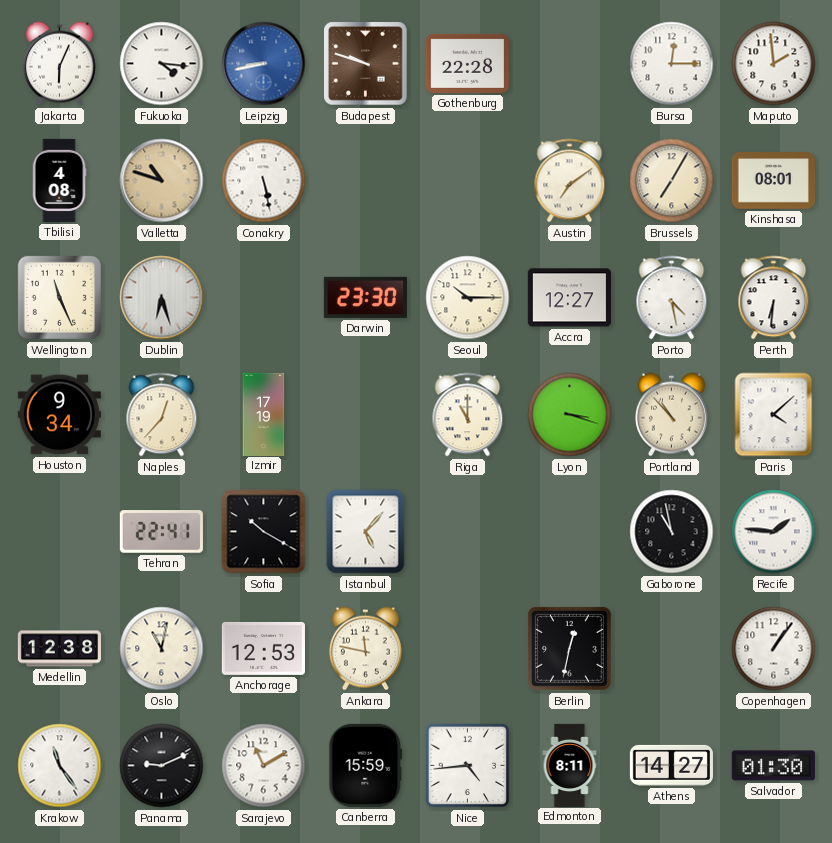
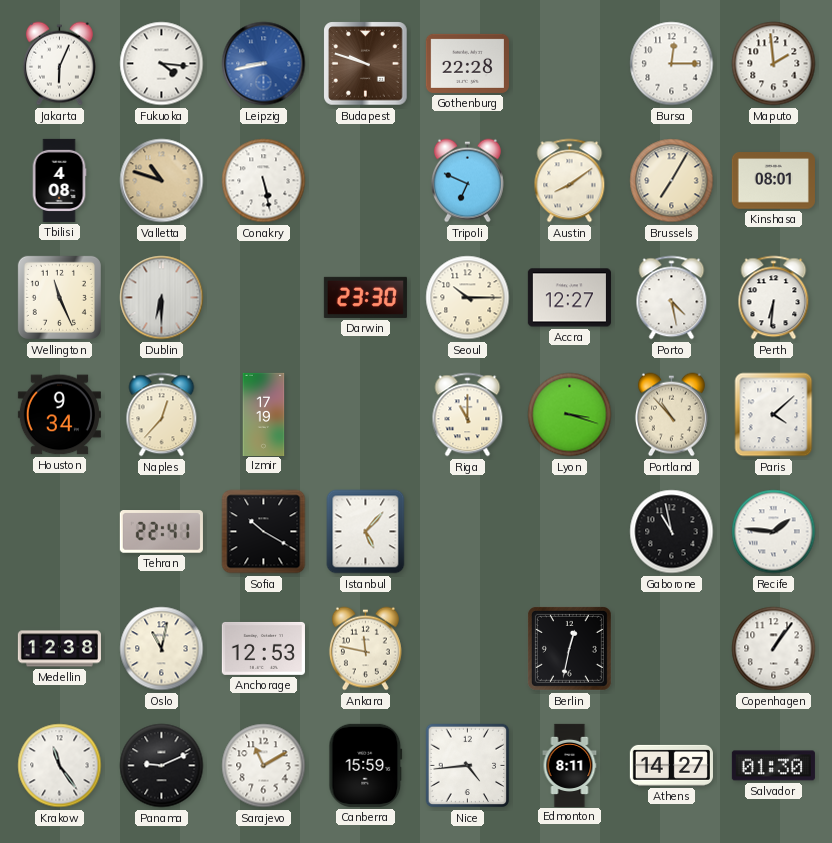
Tripoli: none -> 6:49
Austin: 7:09 -> 8:09
Dublin: 6:27 -> 6:30
